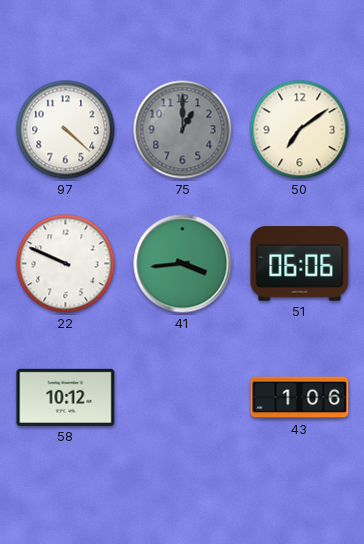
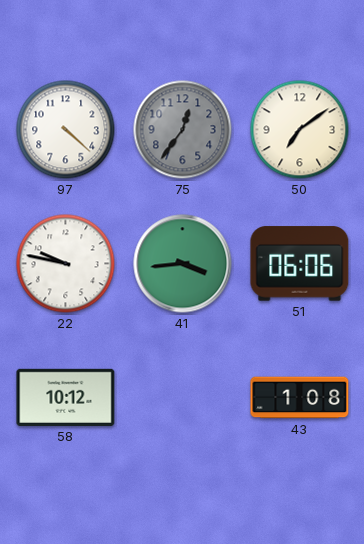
75: 1:00 -> 12:36
22: 9:49 -> 9:47
43: 1:06 -> 1:08
